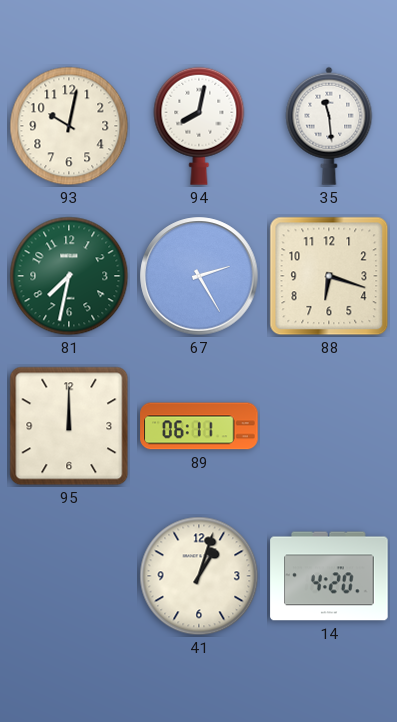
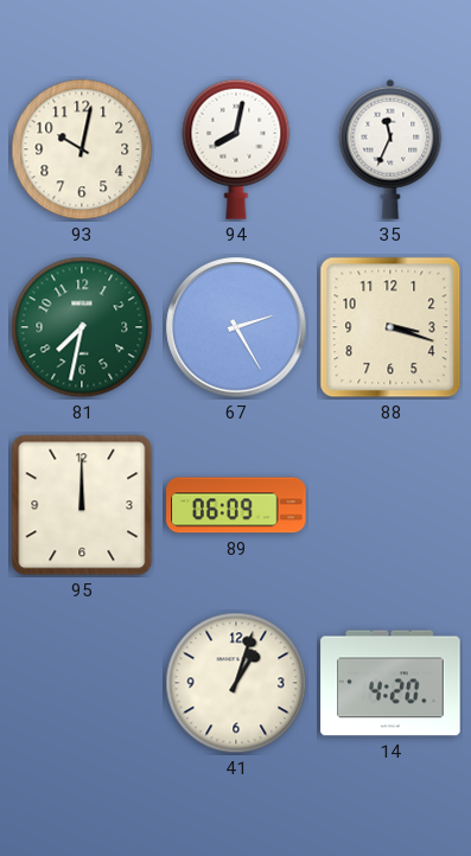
35: 11:29 -> 11:34
88: 6:18 -> 3:18
89: 06:11 -> 06:09
